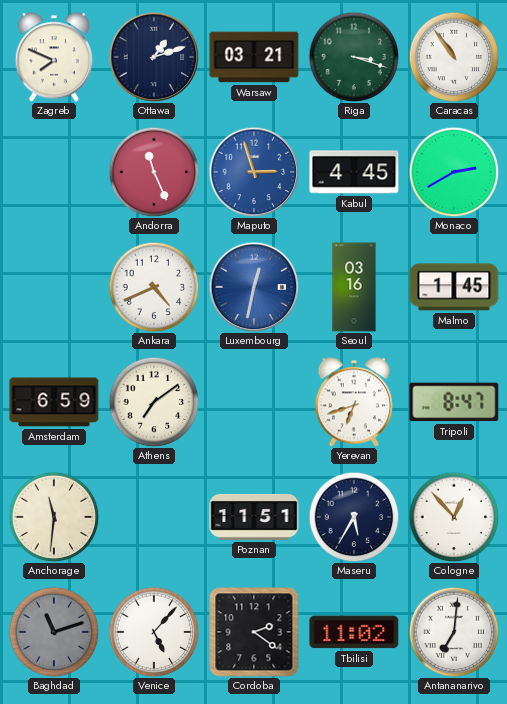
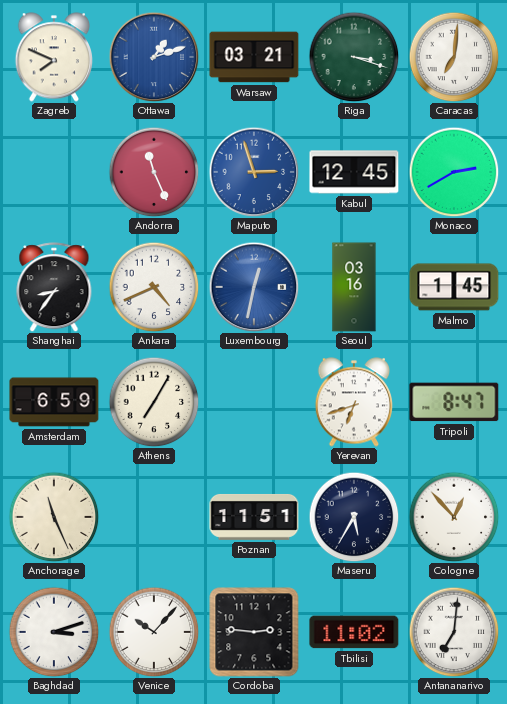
Ottawa dial: navy -> blue
Caracas: 10:54 -> 7:01
Kabul: 4:45 -> 12:45
Shanghai: none -> 8:36
Athens: 7:09 -> 7:05
Anchorage: 11:31 -> 11:26
Baghdad: 11:12 -> 3:12
Baghdad dial: grey -> white
Venice: 5:07 -> 10:07
Cordoba: 2:21 -> 2:46
